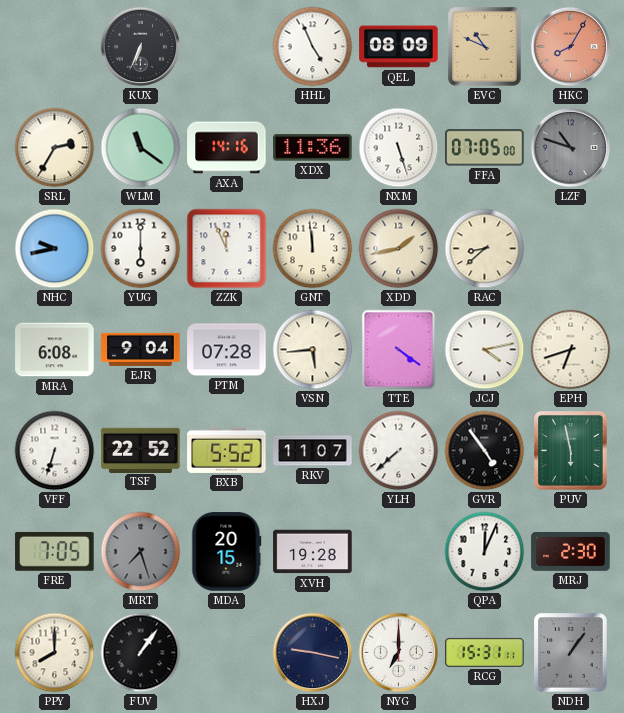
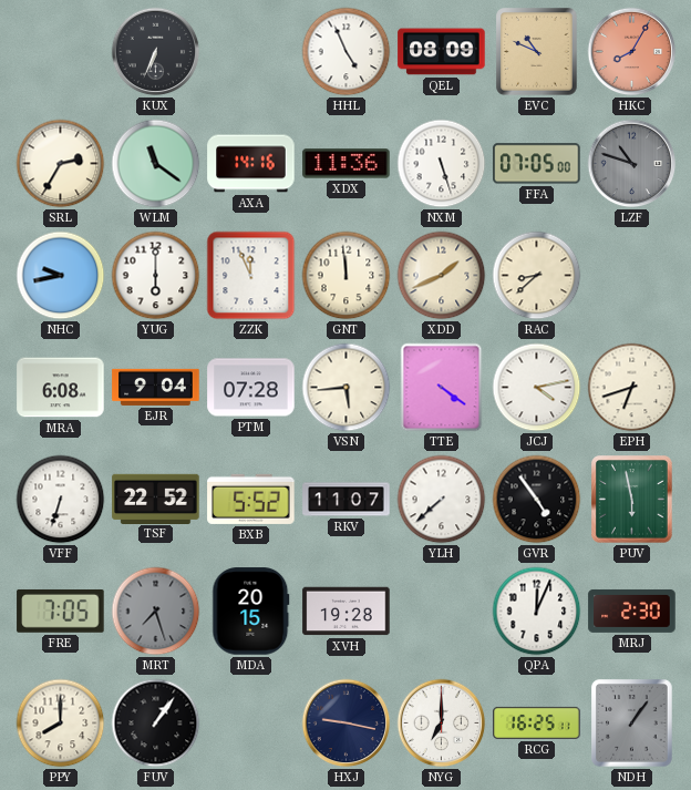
XDD: 1:43 -> 1:41
RCG: 15:31 -> 16:25
